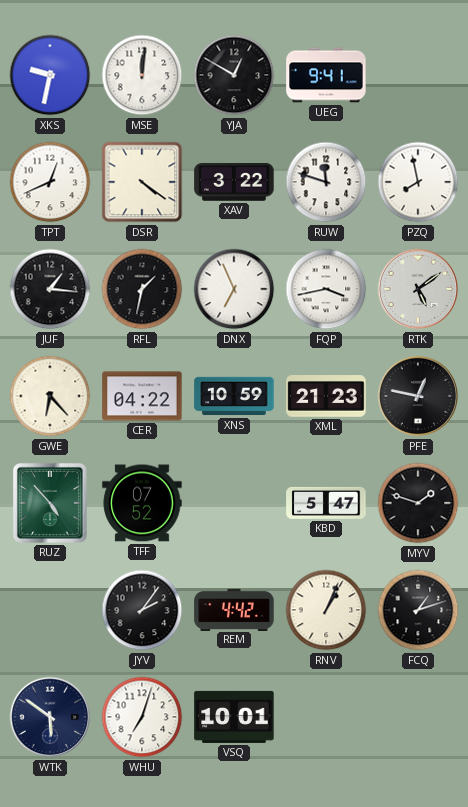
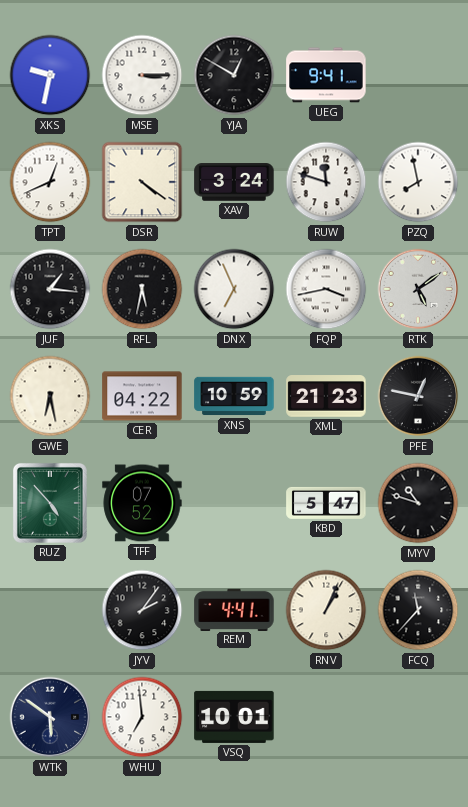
MSE: 12:01 -> 3:15
XAV: 3:22 -> 3:24
RFL: 1:32 -> 5:32
GWE: 6:23 -> 6:28
MYV: 1:48 -> 10:48
REM: 4:42 -> 4:41
FCQ: 1:12 -> 11:37
WHU: 7:03 -> 6:59
